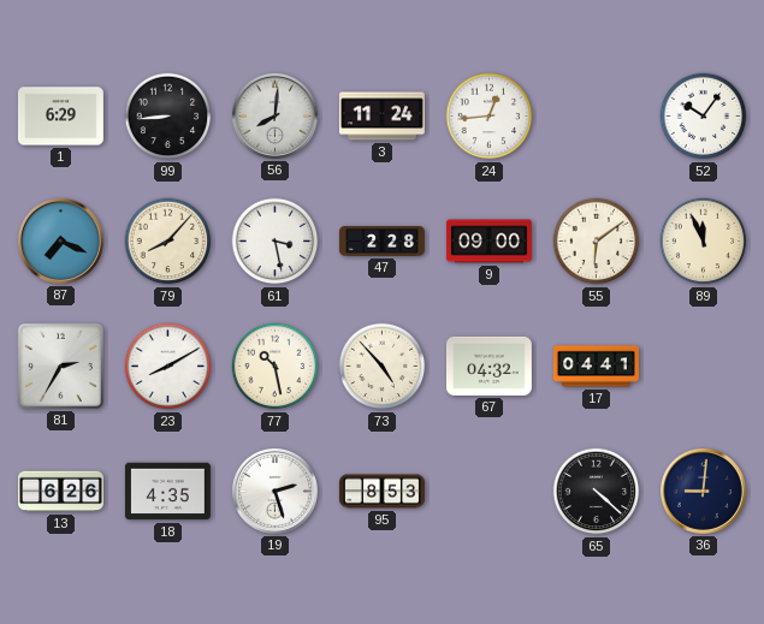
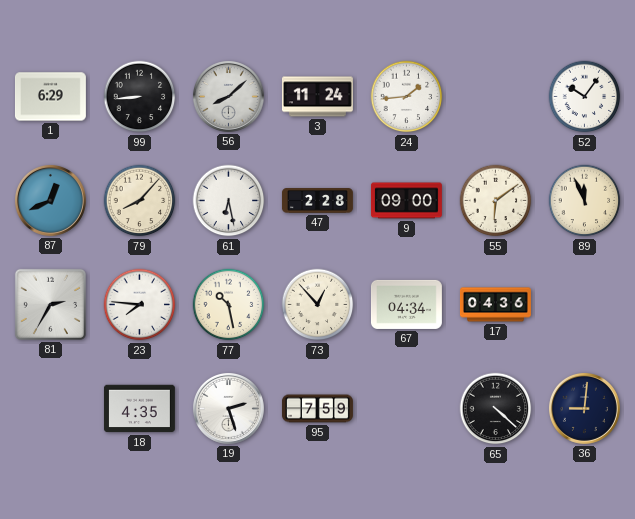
56: 8:01 -> 8:08
24: 12:44 -> 1:44
87: 7:19 -> 12:41
61: 3:28 -> 6:28
23: 8:10 -> 7:46
73: 4:53 -> 12:53
67: 04:32 -> 04:34
17: 04:41 -> 04:36
13: 6:26 -> none
95: 8:53 -> 7:59
